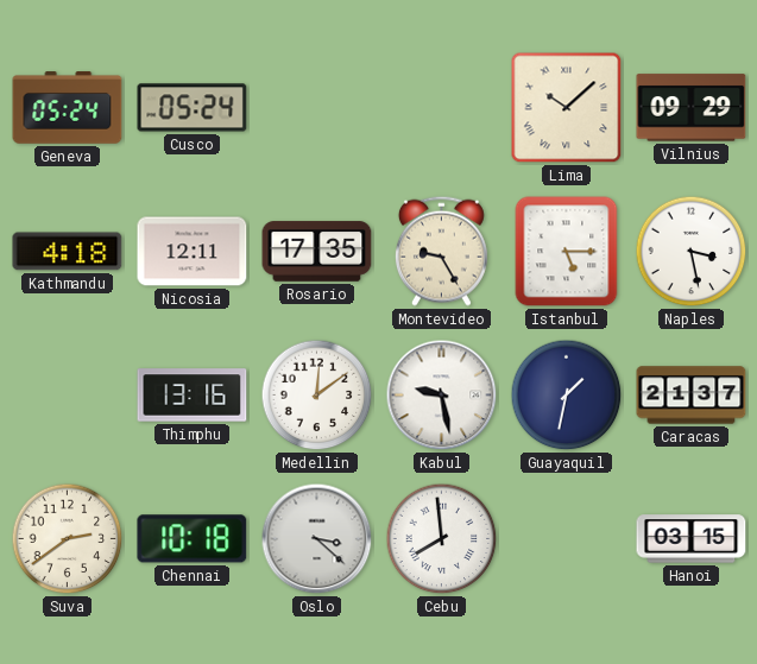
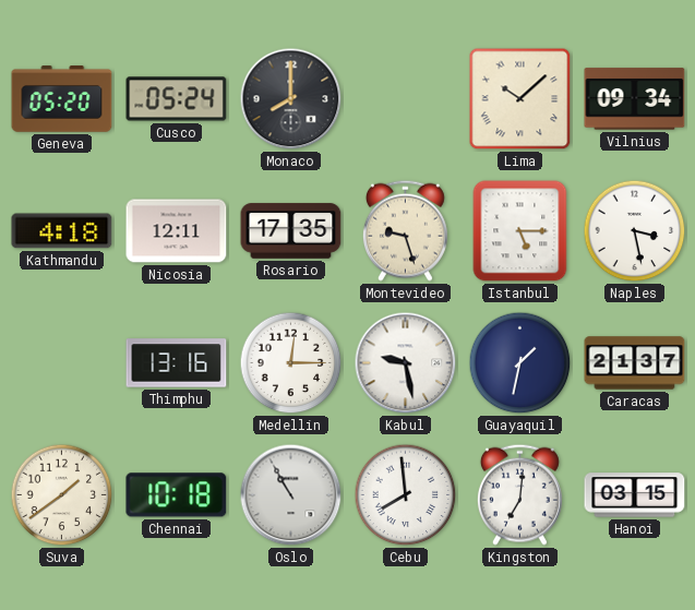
Geneva: 05:24 -> 05:20
Monaco: none -> 8:00
Vilnius: 09:29 -> 09:34
Montevideo: 9:25 -> 9:27
Medellin: 12:09 -> 12:15
Suva: 2:39 -> 1:39
Oslo: 3:22 -> 10:55
Kingston: none -> 7:01
